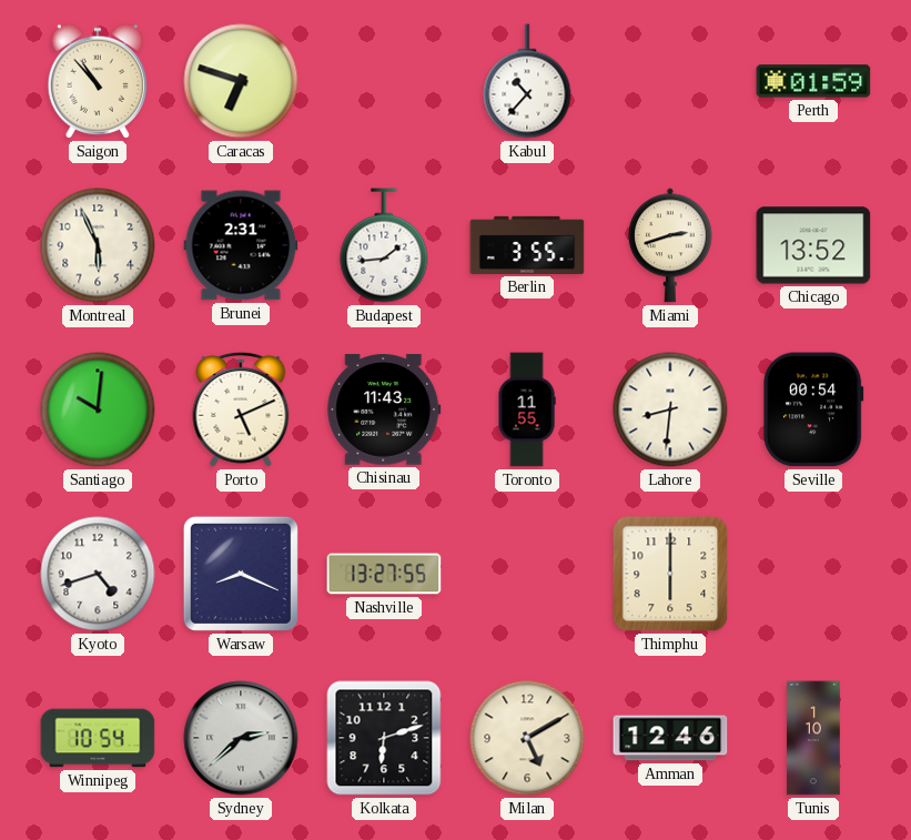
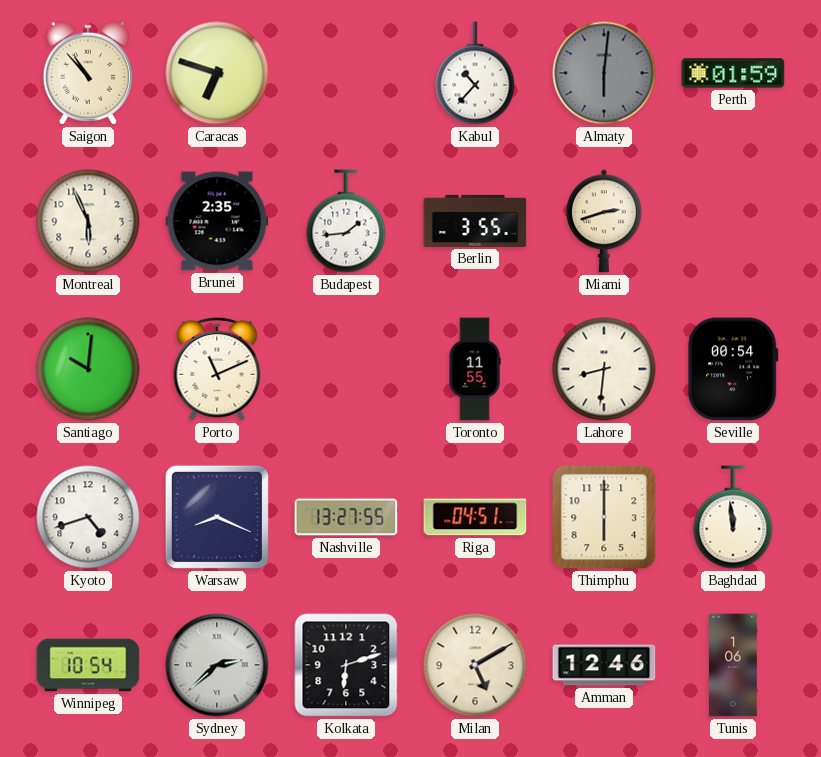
Almaty: none -> 6:01
Brunei: 2:31 -> 2:35
Chicago: 13:52 -> none
Porto: 5:11 -> 11:11
Chisinau: 11:43 -> none
Riga: none -> 04:51
Baghdad: none -> 11:59
Tunis: 1:10 -> 1:06
